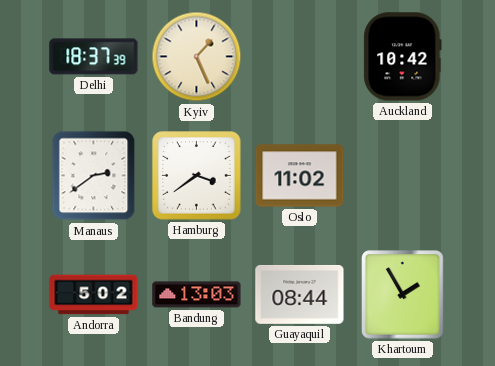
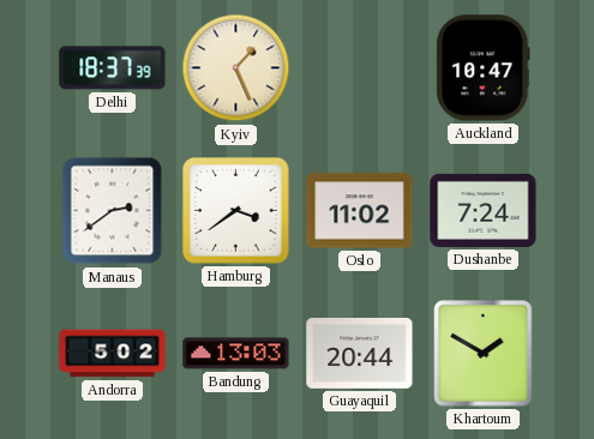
Auckland: 10:42 -> 10:47
Dushanbe: none -> 7:24
Guayaquil: 08:44 -> 20:44
Khartoum: 1:55 -> 1:50
